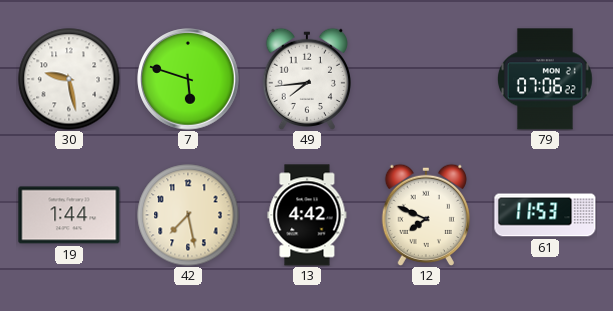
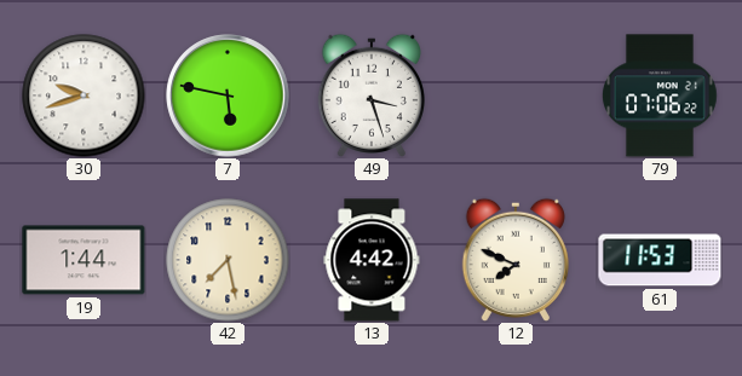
30: 9:28 -> 9:42
7: 5:48 -> 5:47
49: 7:44 -> 3:27
